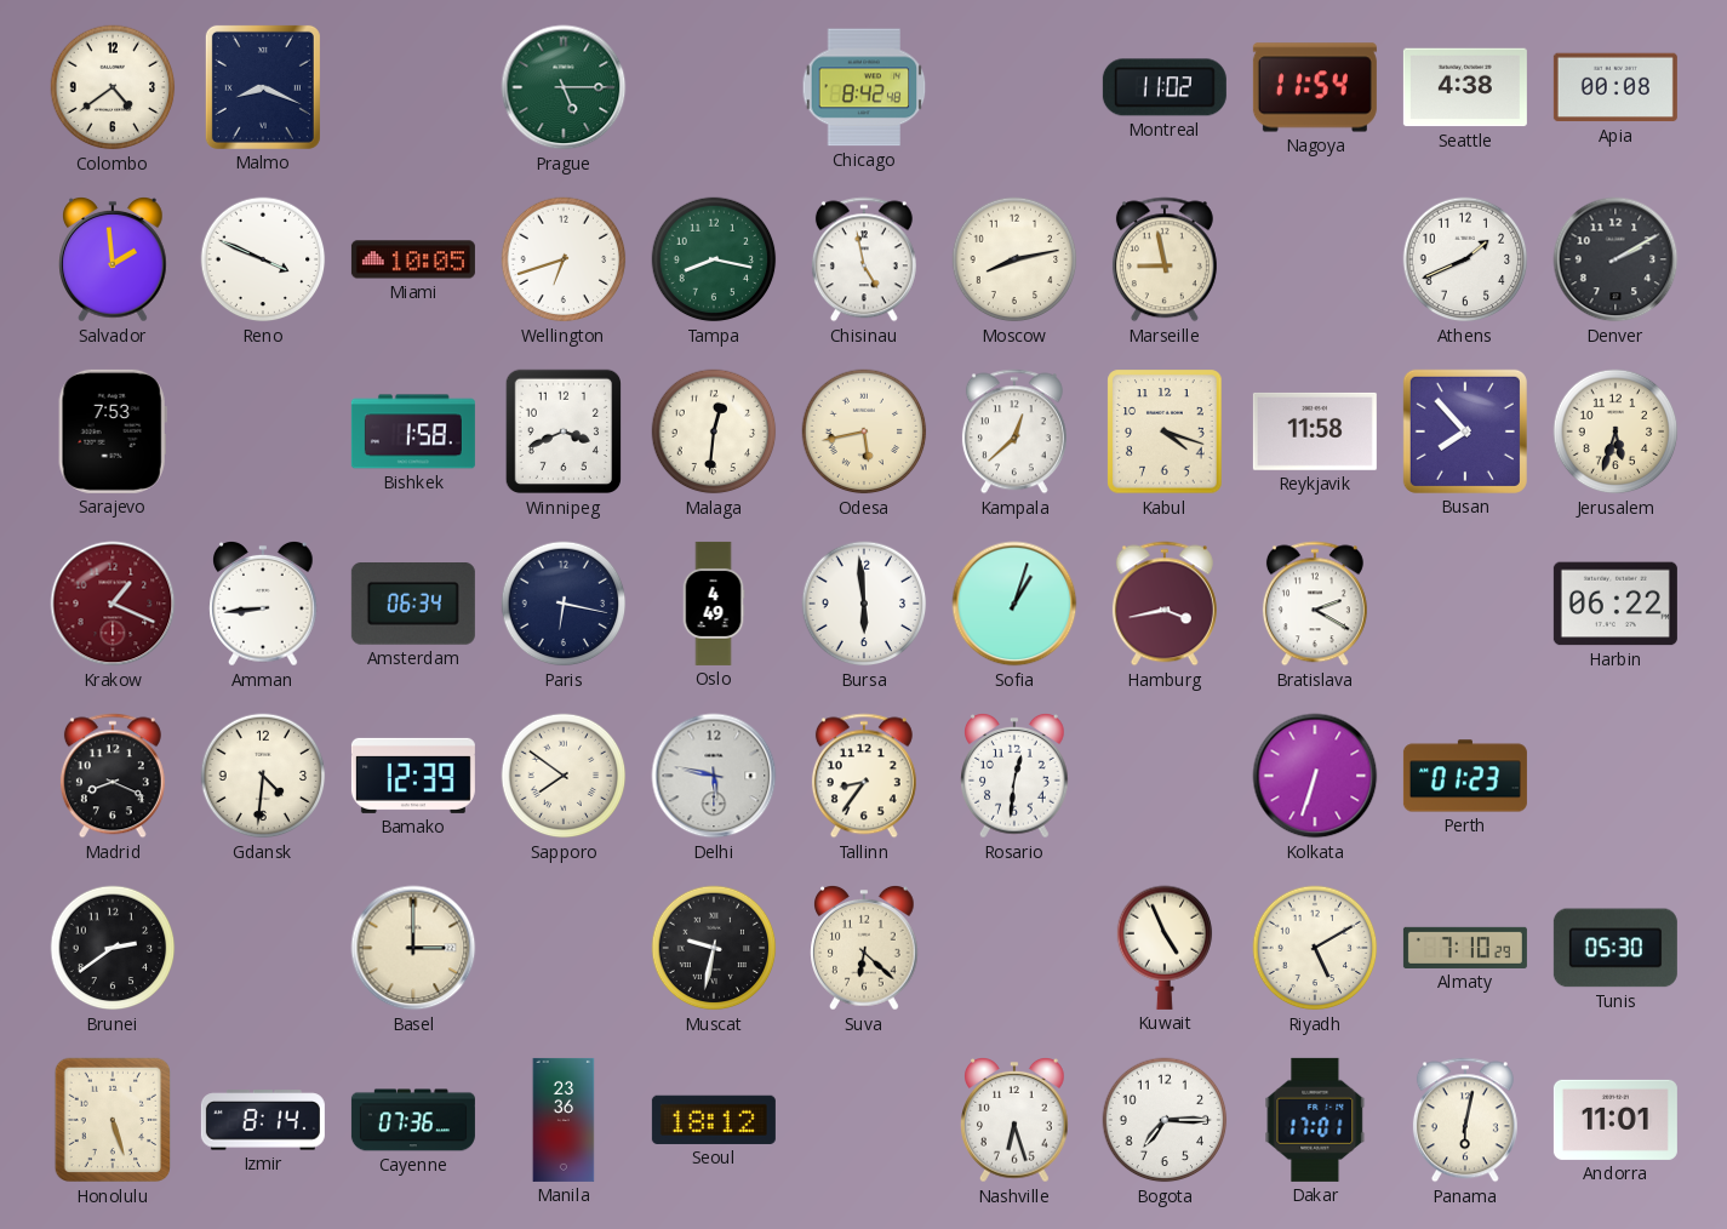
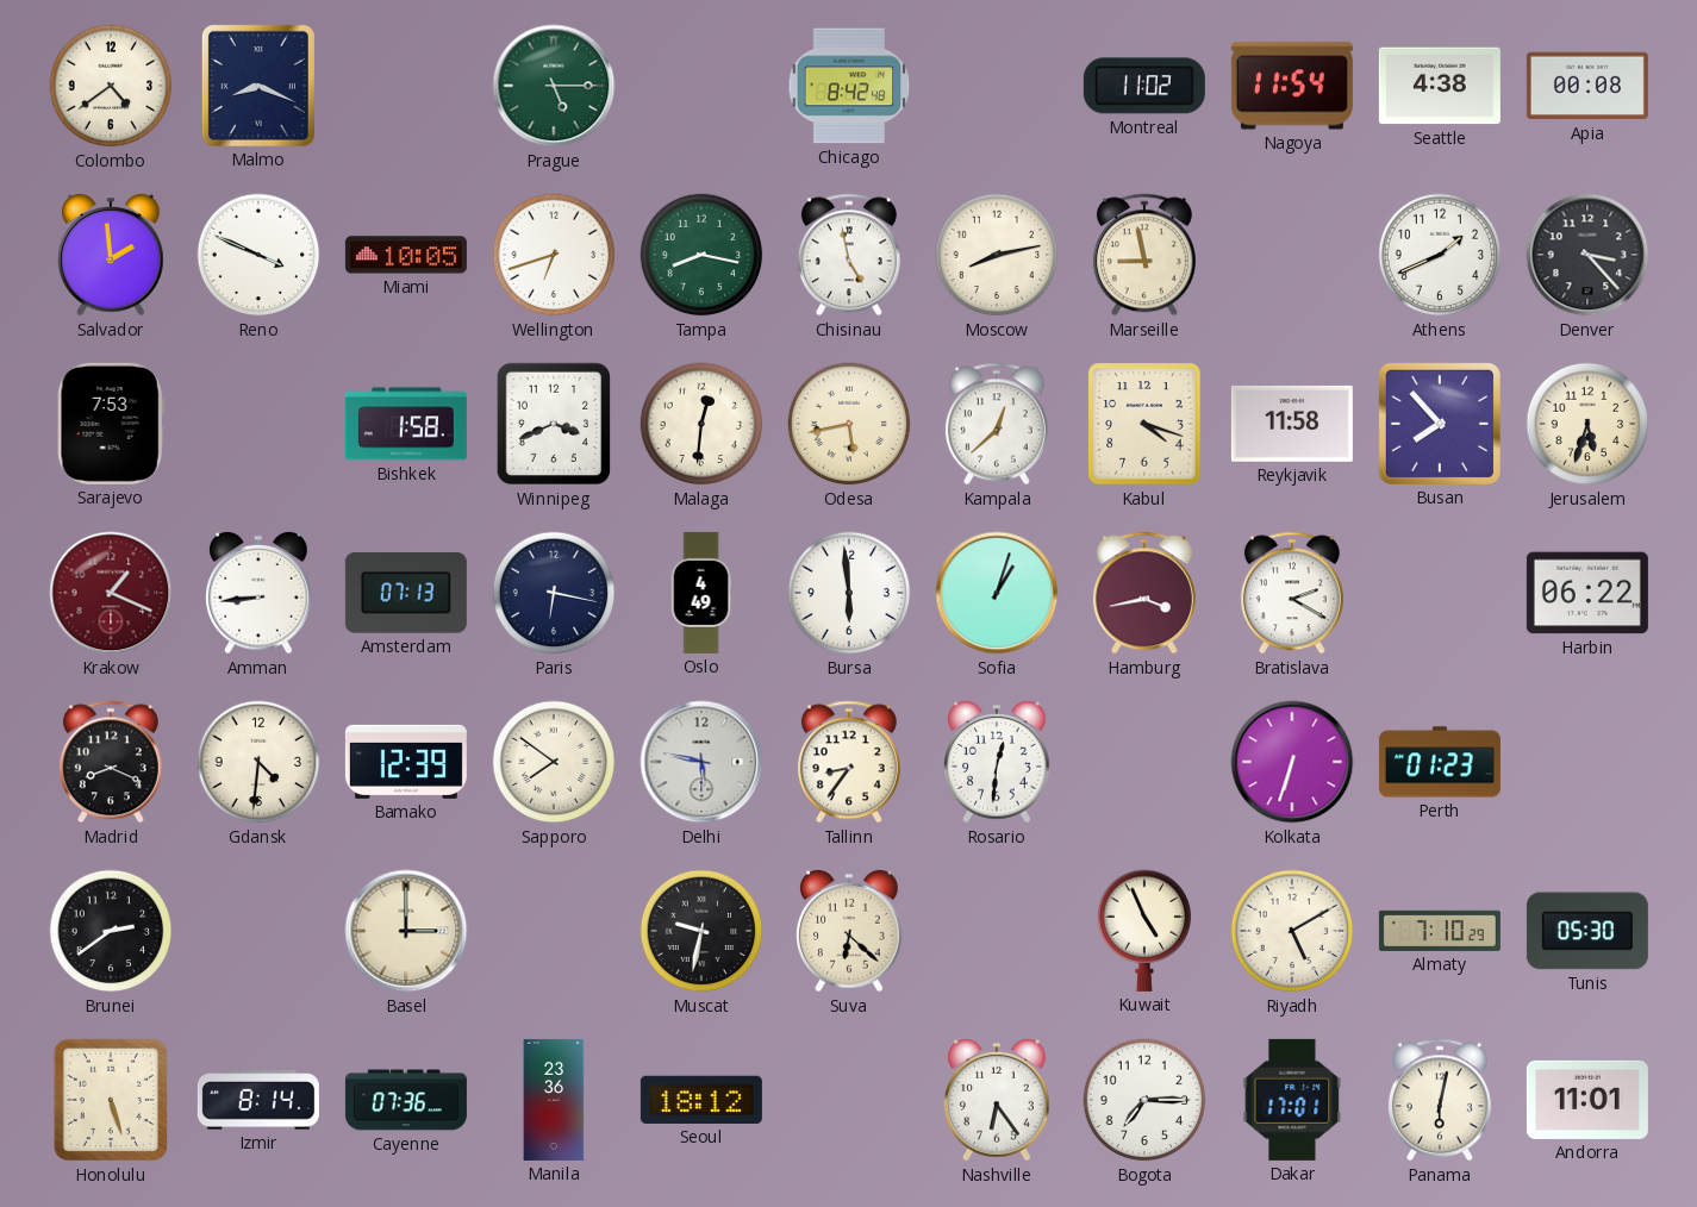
Denver: 2:10 -> 3:23
Amsterdam: 06:34 -> 07:13
Nashville: 6:27 -> 6:24
